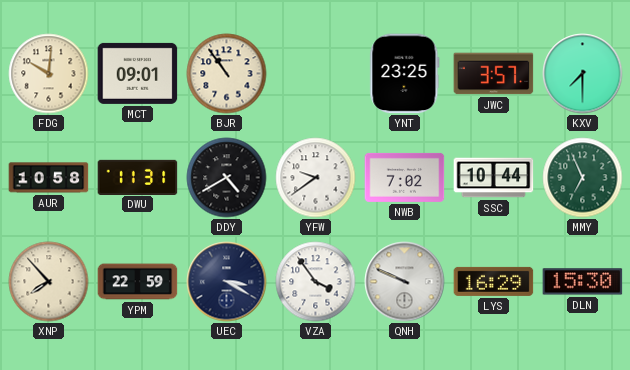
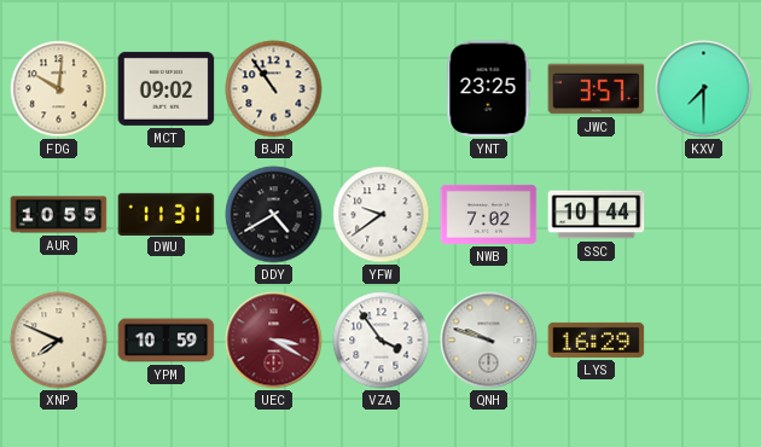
MCT: 09:01 -> 09:02
AUR: 10:58 -> 10:55
MMY: 6:56 -> none
XNP: 7:53 -> 7:49
YPM: 22:59 -> 10:59
UEC dial: navy -> burgundy
QNH: 9:49 -> 9:48
DLN: 15:30 -> none
